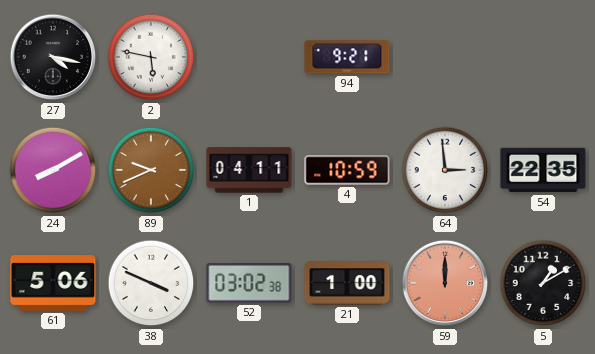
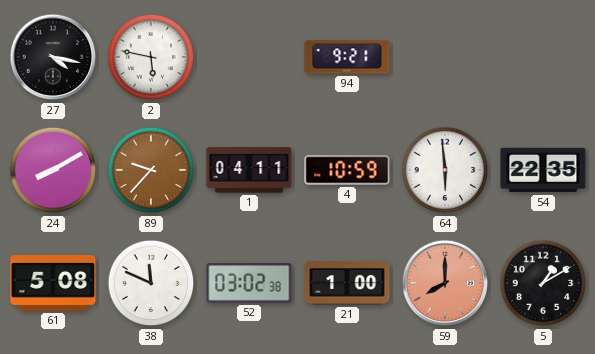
89: 9:41 -> 9:37
64: 2:59 -> 5:59
61: 5:06 -> 5:08
38: 3:49 -> 11:49
59: 12:00 -> 8:00
